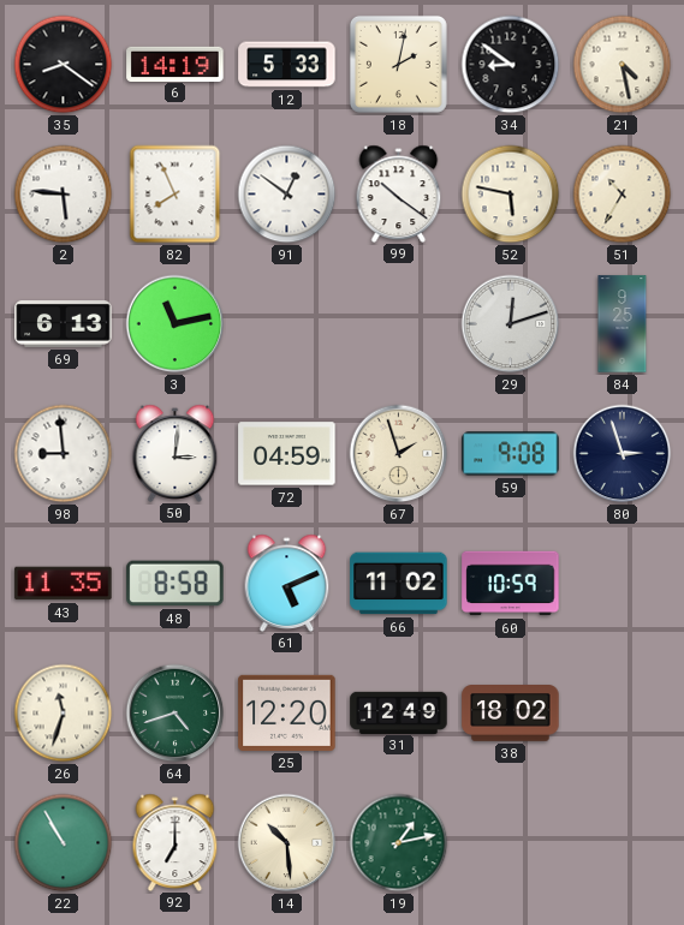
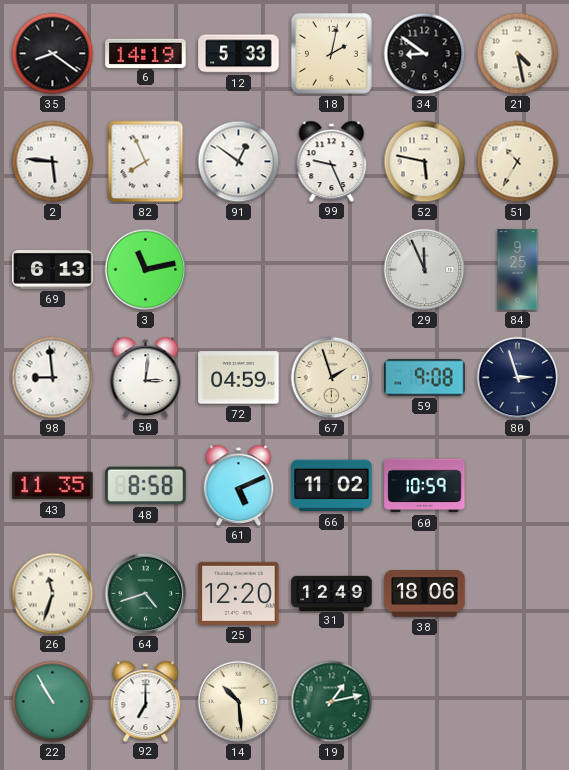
99: 10:21 -> 9:26
29: 12:12 -> 11:56
38: 18:02 -> 18:06
